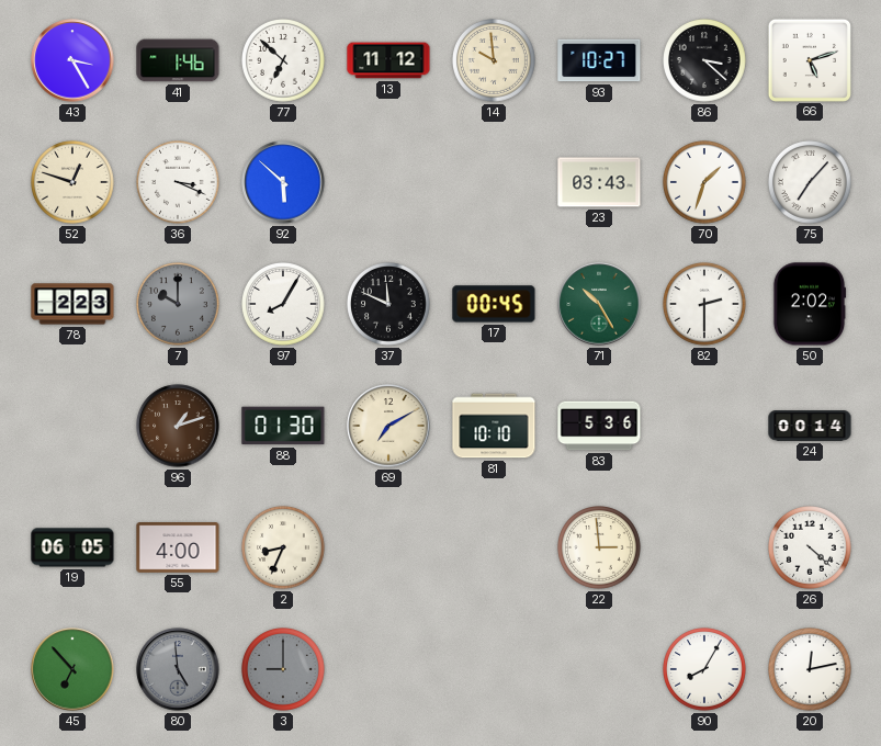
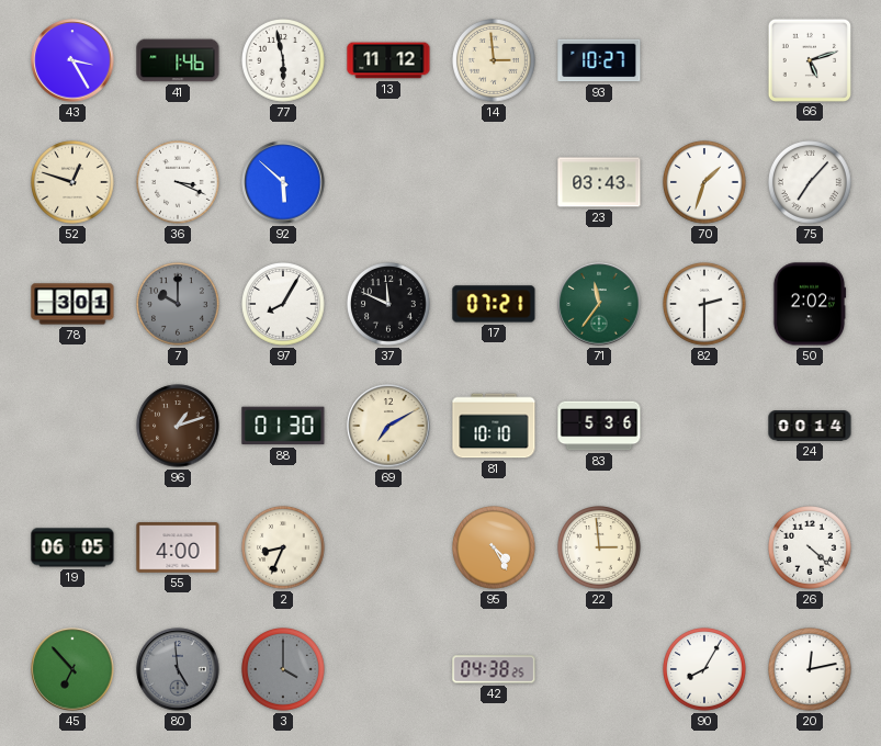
77: 6:52 -> 5:58
14: 9:59 -> 2:59
86: 3:22 -> none
78: 2:23 -> 3:01
17: 00:45 -> 07:21
71: 10:25 -> 11:36
95: none -> 4:25
3: 9:00 -> 4:00
42: none -> 04:38
